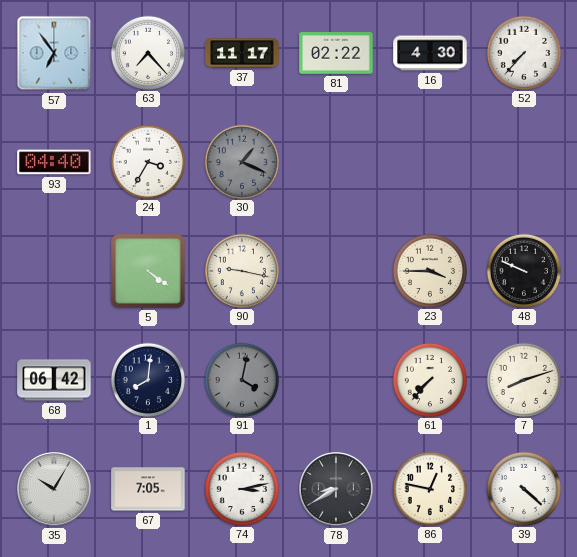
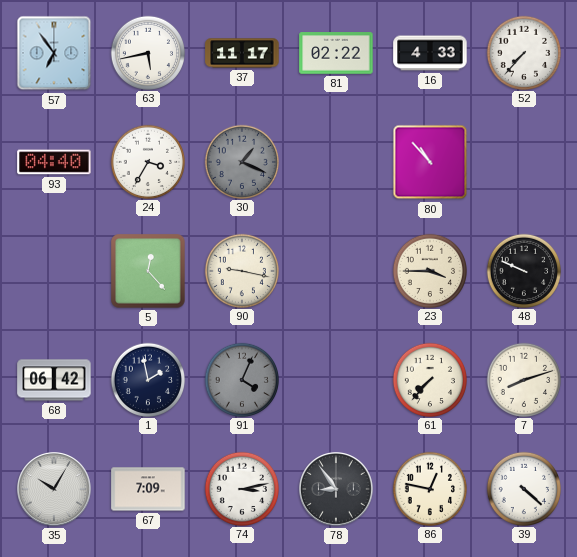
63: 7:23 -> 5:43
16: 4:30 -> 4:33
80: none -> 10:53
5: 4:21 -> 12:23
1: 8:01 -> 1:58
91: 4:02 -> 4:04
67: 7:05 -> 7:09
78: 8:40 -> 8:54
